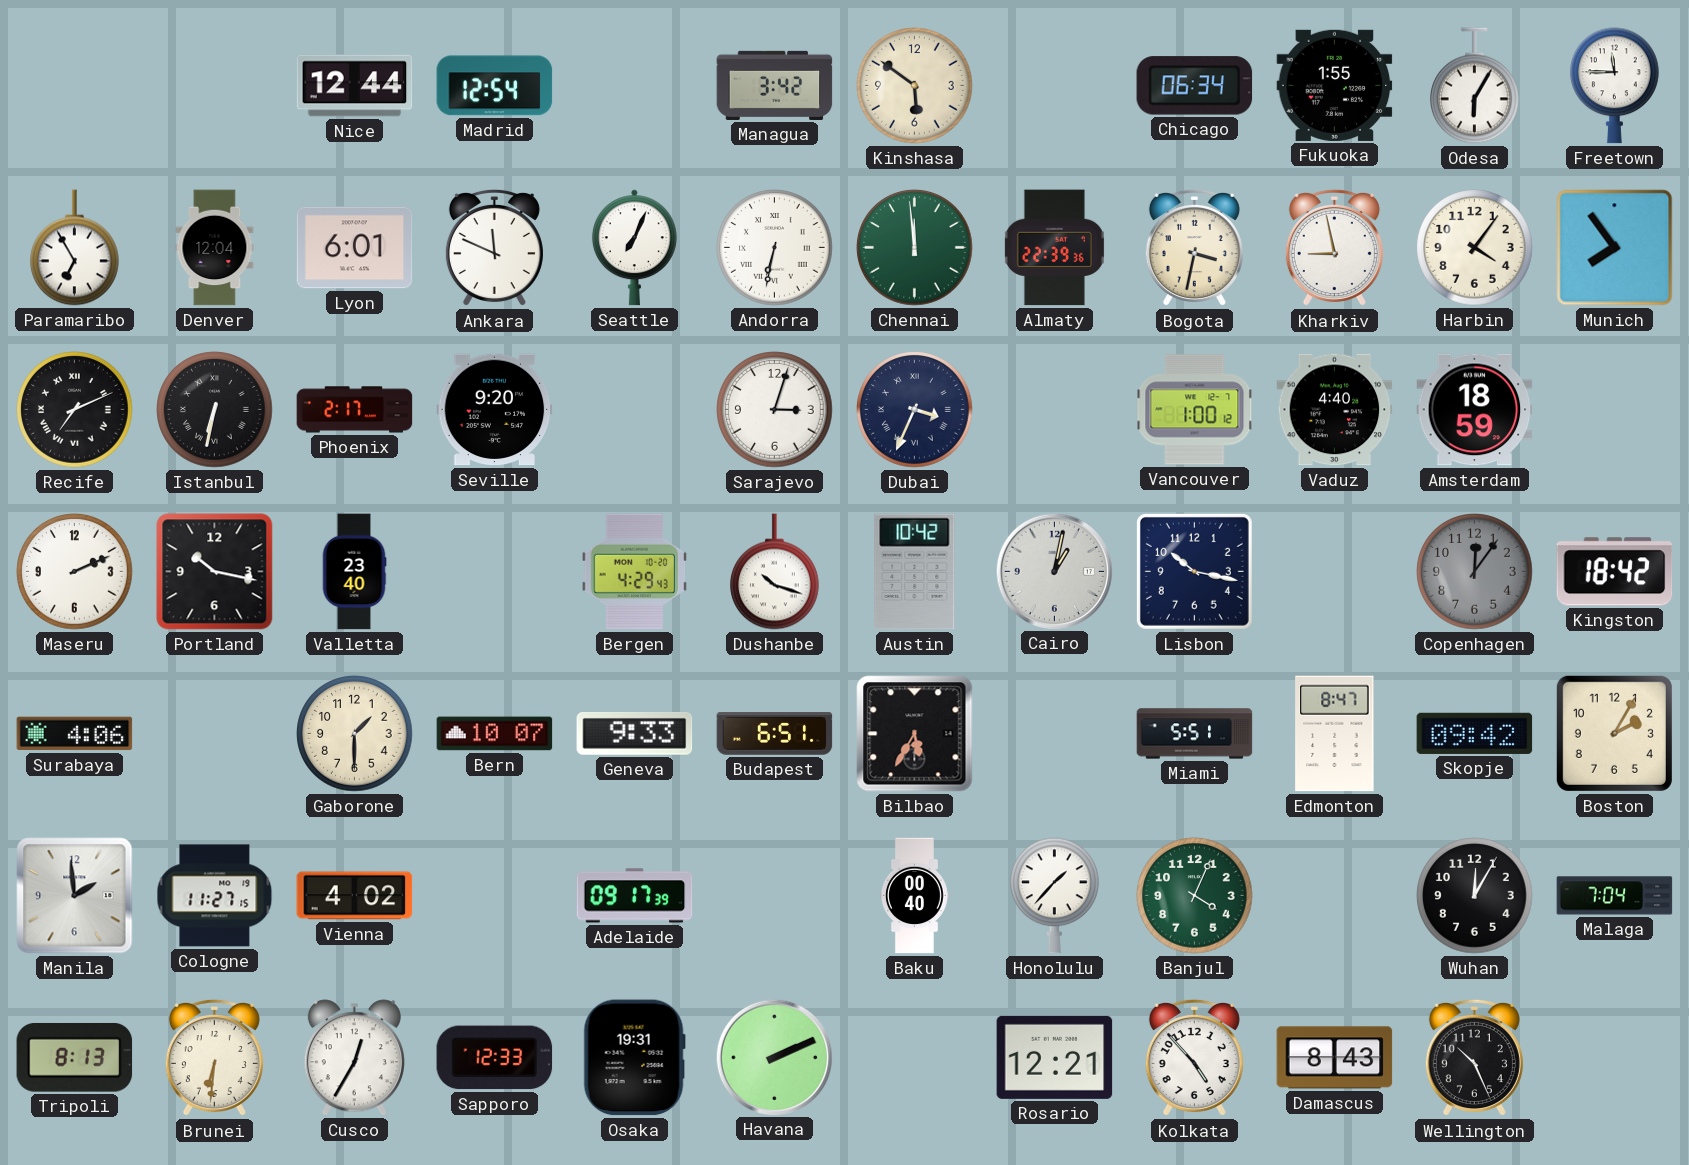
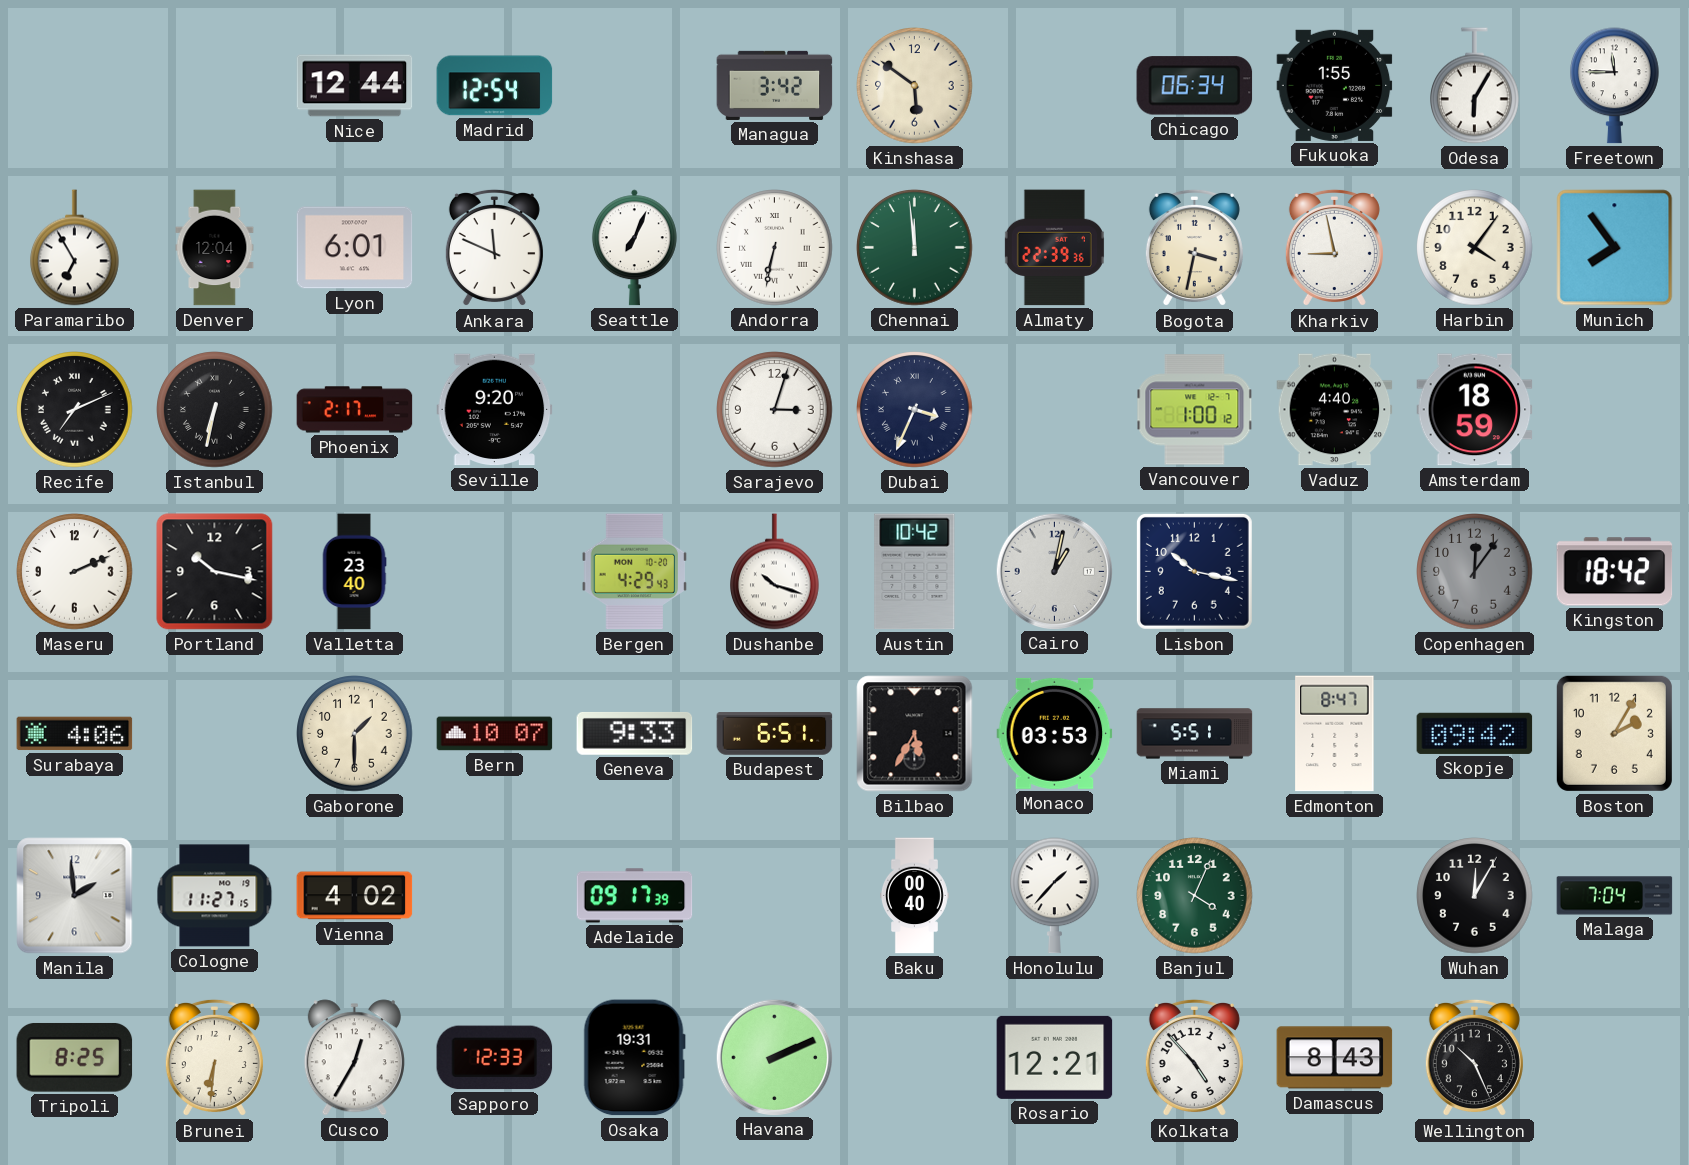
Monaco: none -> 03:53
Tripoli: 8:13 -> 8:25
